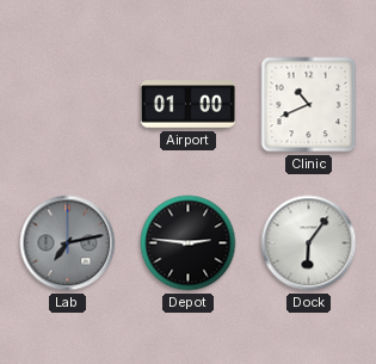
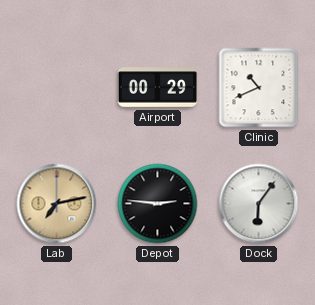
Airport: 01:00 -> 00:29
Lab dial: grey -> champagne
